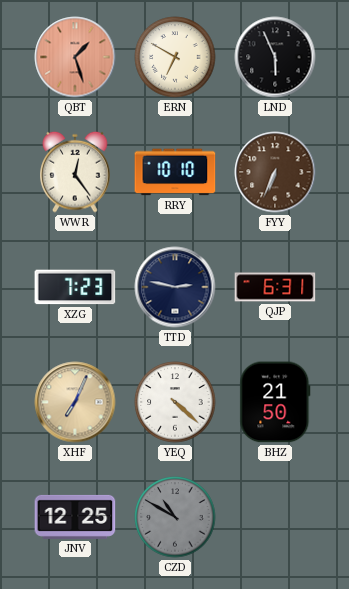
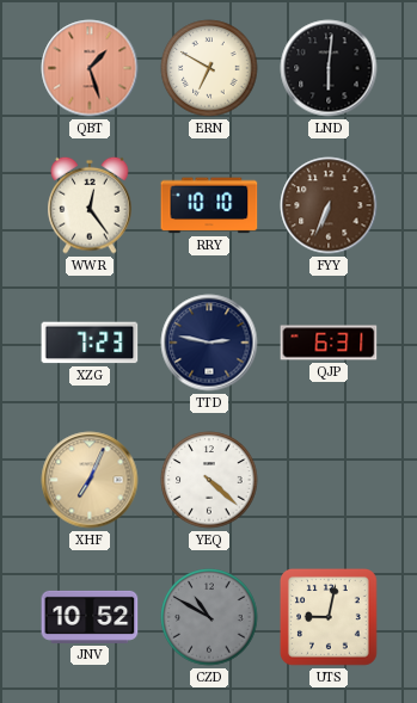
LND: 5:56 -> 6:01
BHZ: 21:50 -> none
JNV: 12:25 -> 10:52
UTS: none -> 9:02
